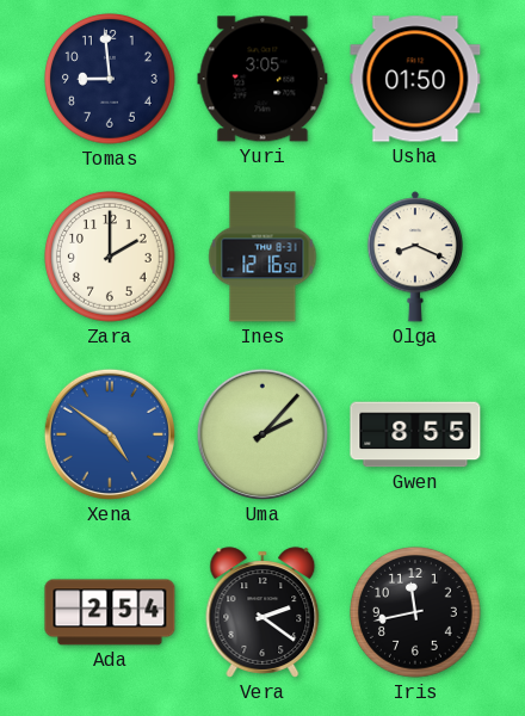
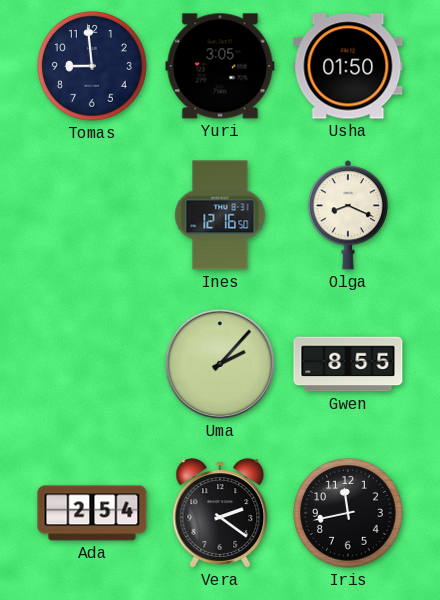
Zara: 2:00 -> none
Xena: 4:51 -> none
